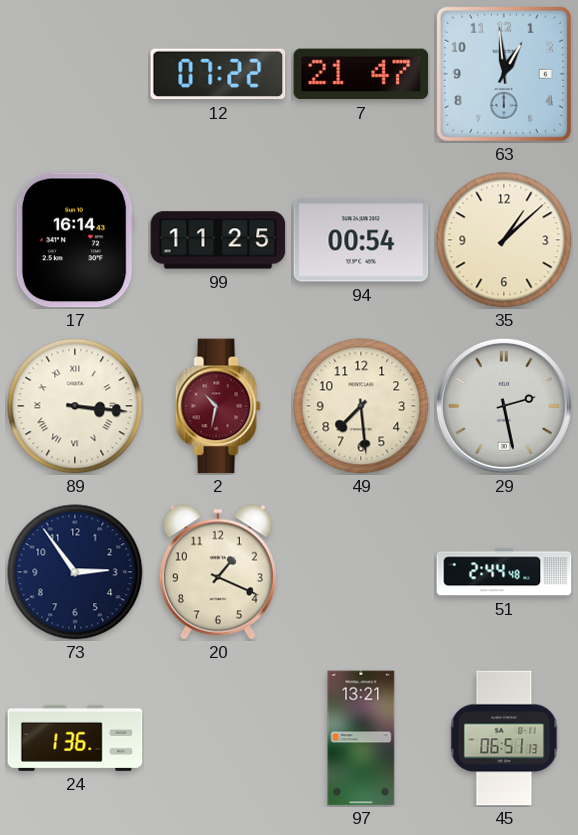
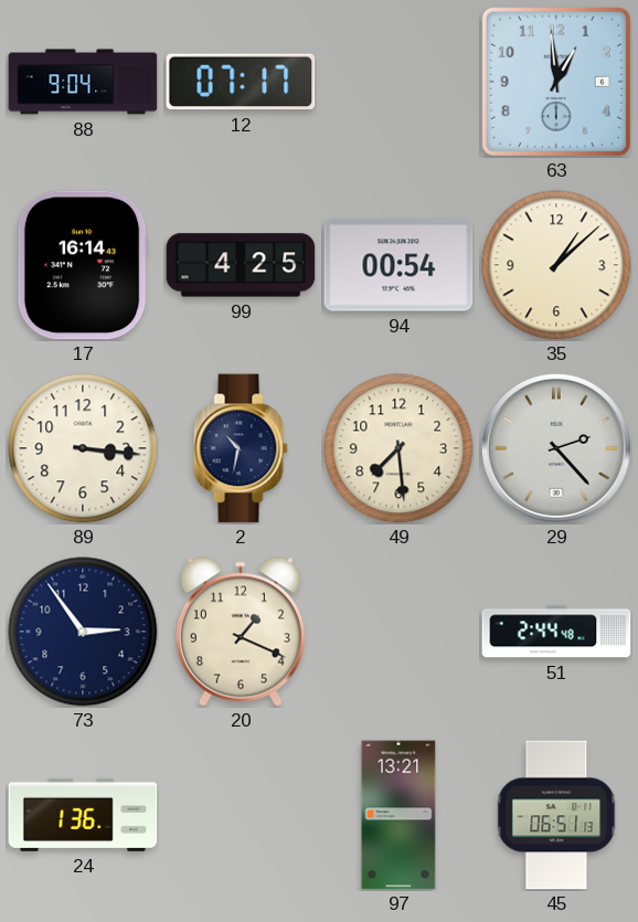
88: none -> 9:04
12: 07:22 -> 07:17
7: 21:47 -> none
99: 11:25 -> 4:25
89 numerals: Roman -> Arabic
2 dial: burgundy -> navy
29: 2:28 -> 2:23
